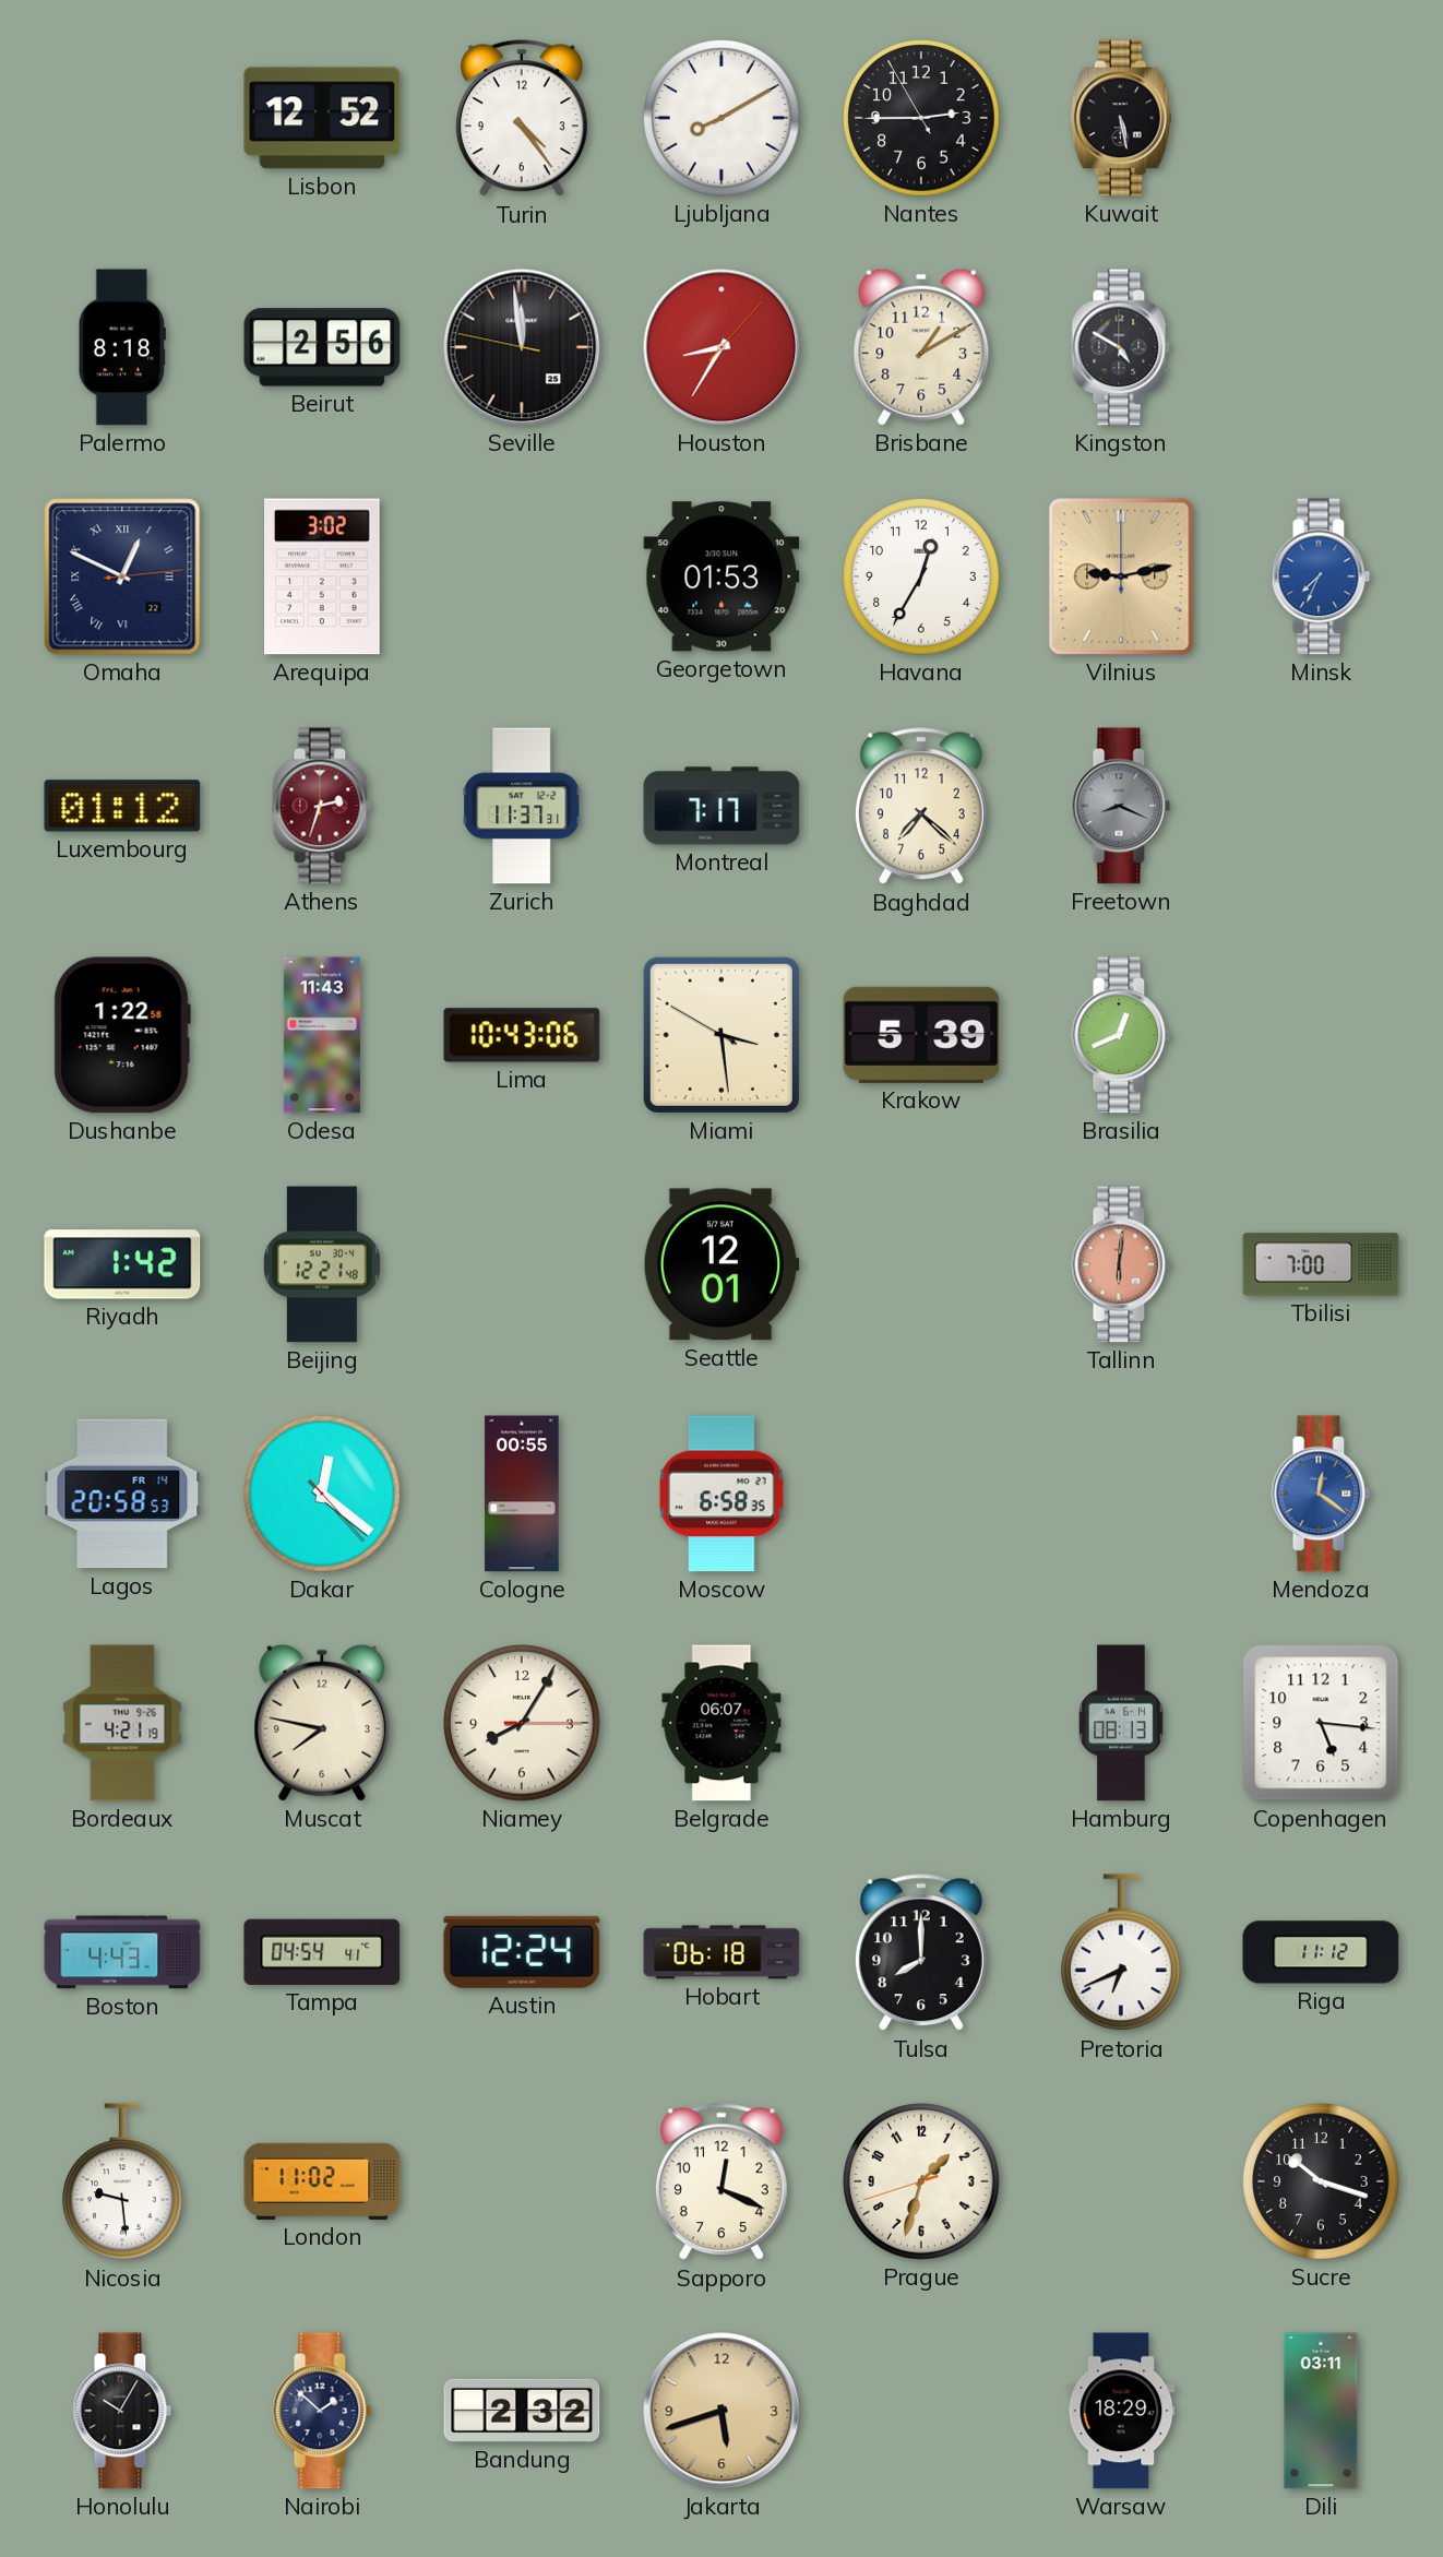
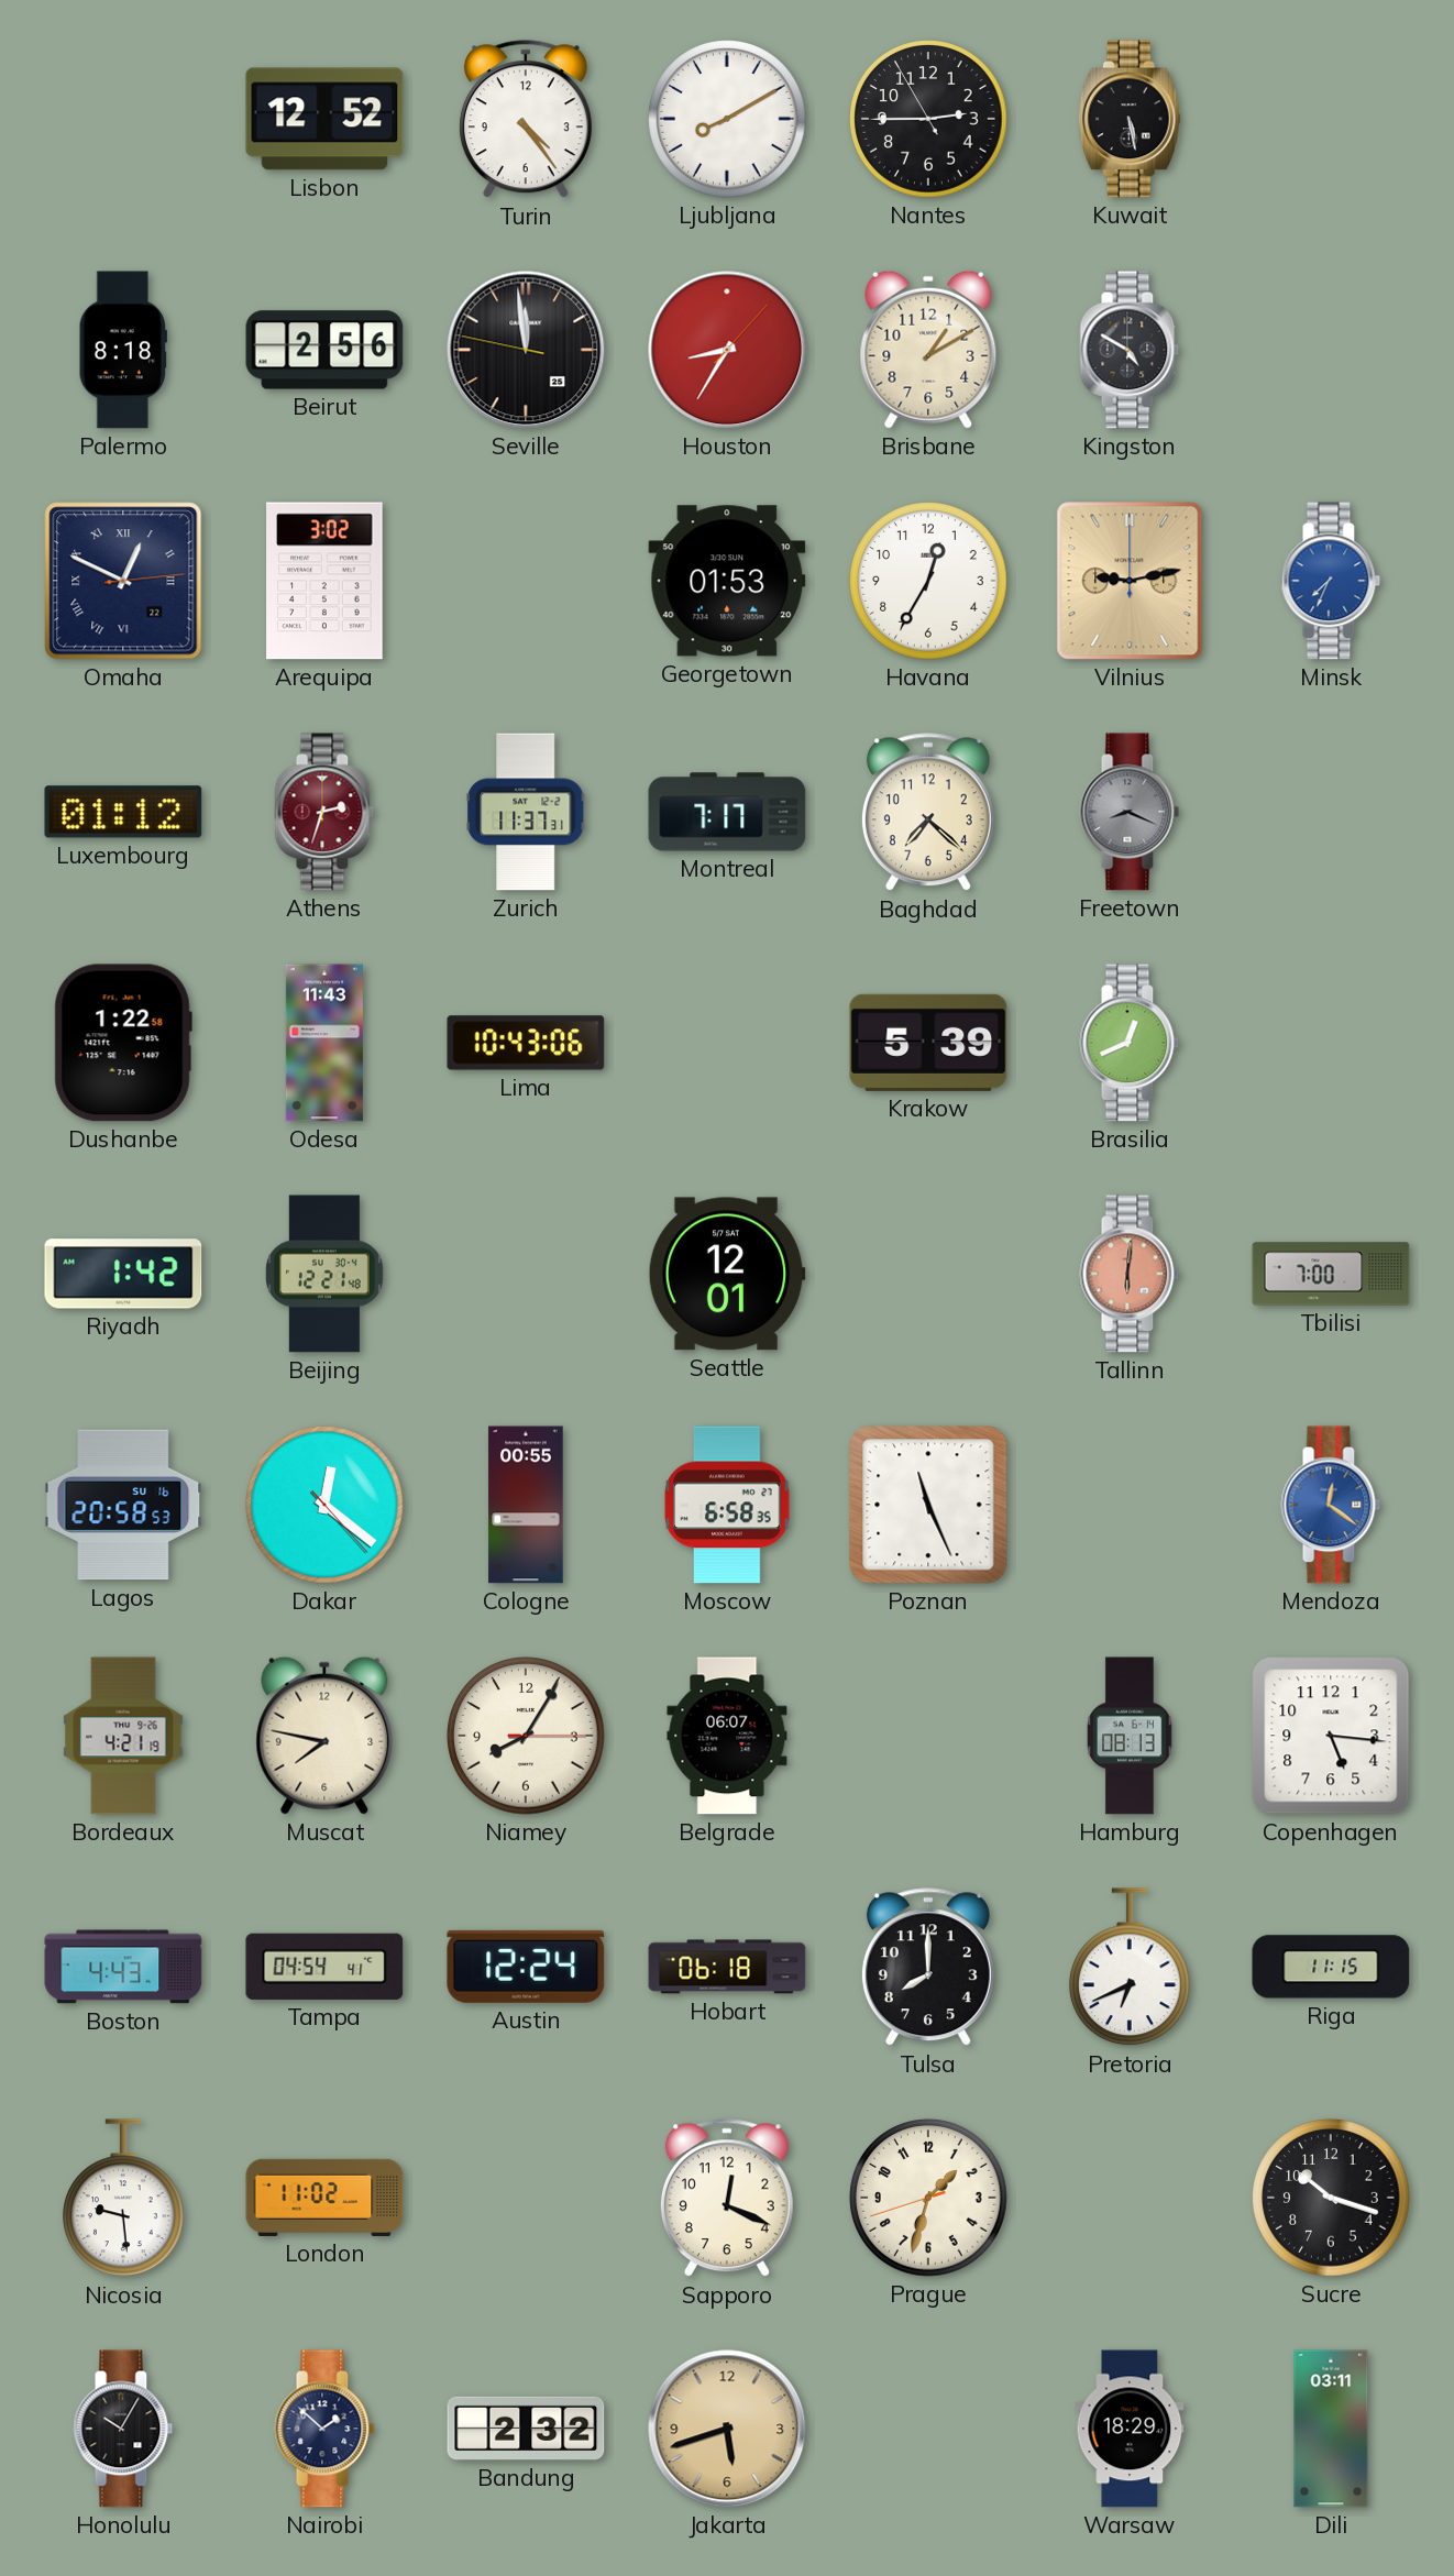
Miami: 3:28 -> none
Lagos date: FR 14 -> SU 16
Poznan: none -> 11:26
Riga: 11:12 -> 11:15
